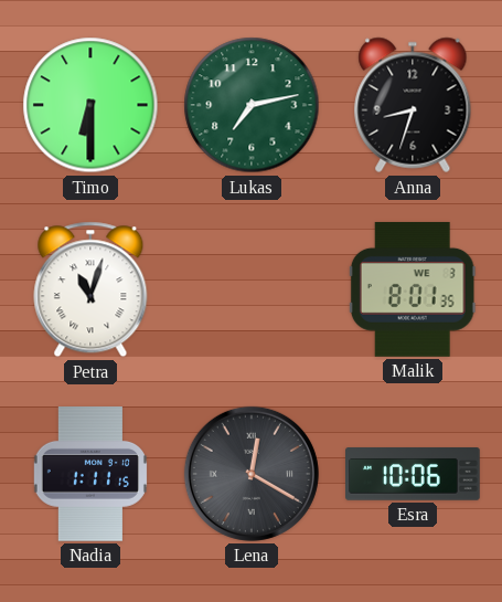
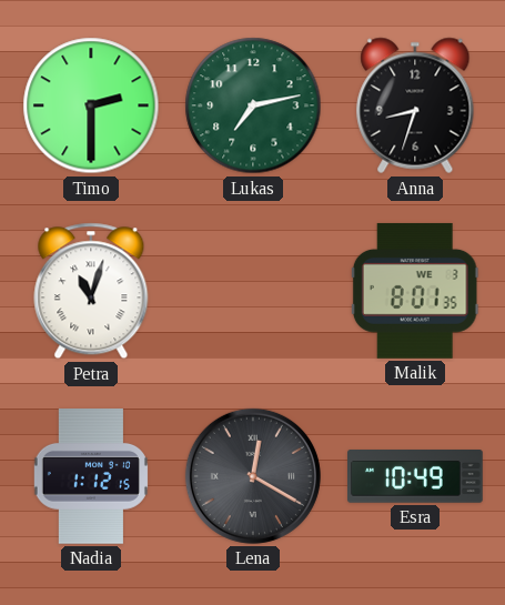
Timo: 6:30 -> 2:30
Nadia: 1:11 -> 1:12
Esra: 10:06 -> 10:49
